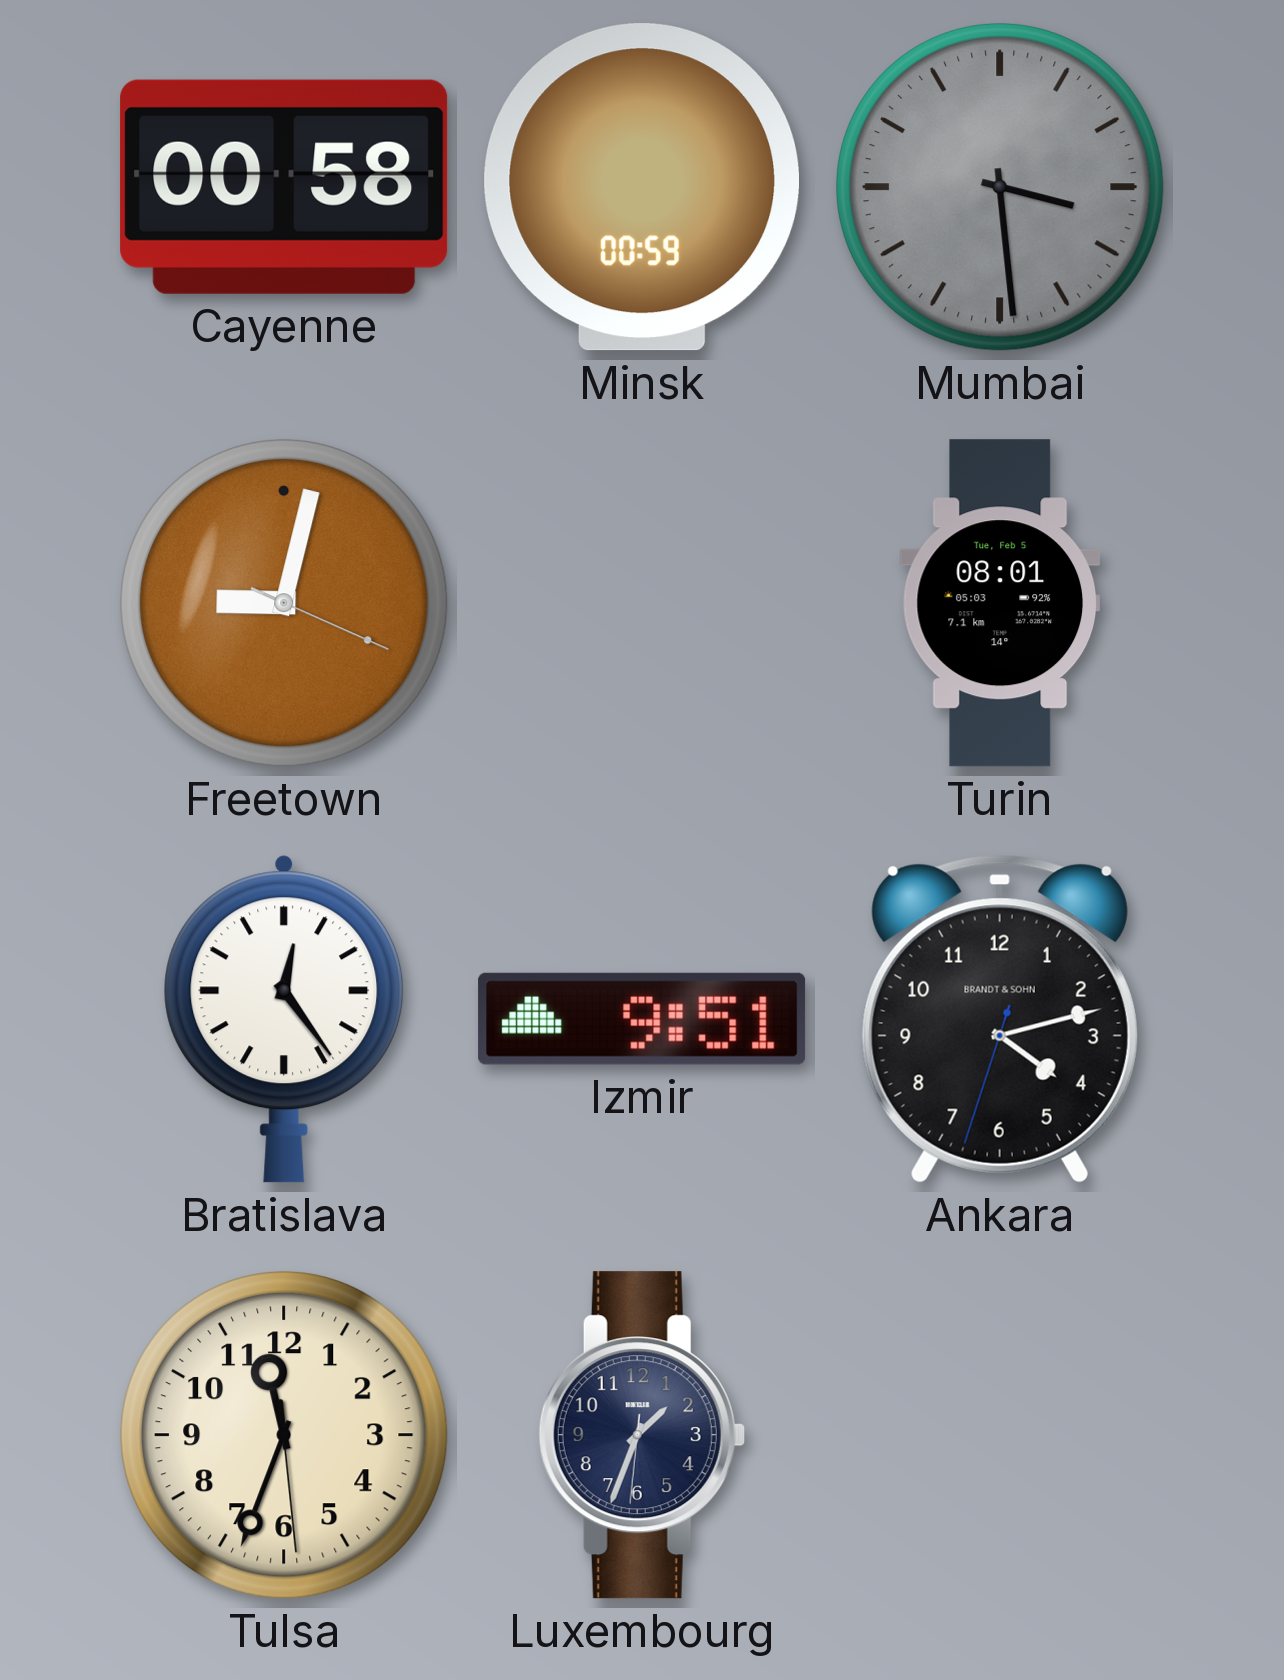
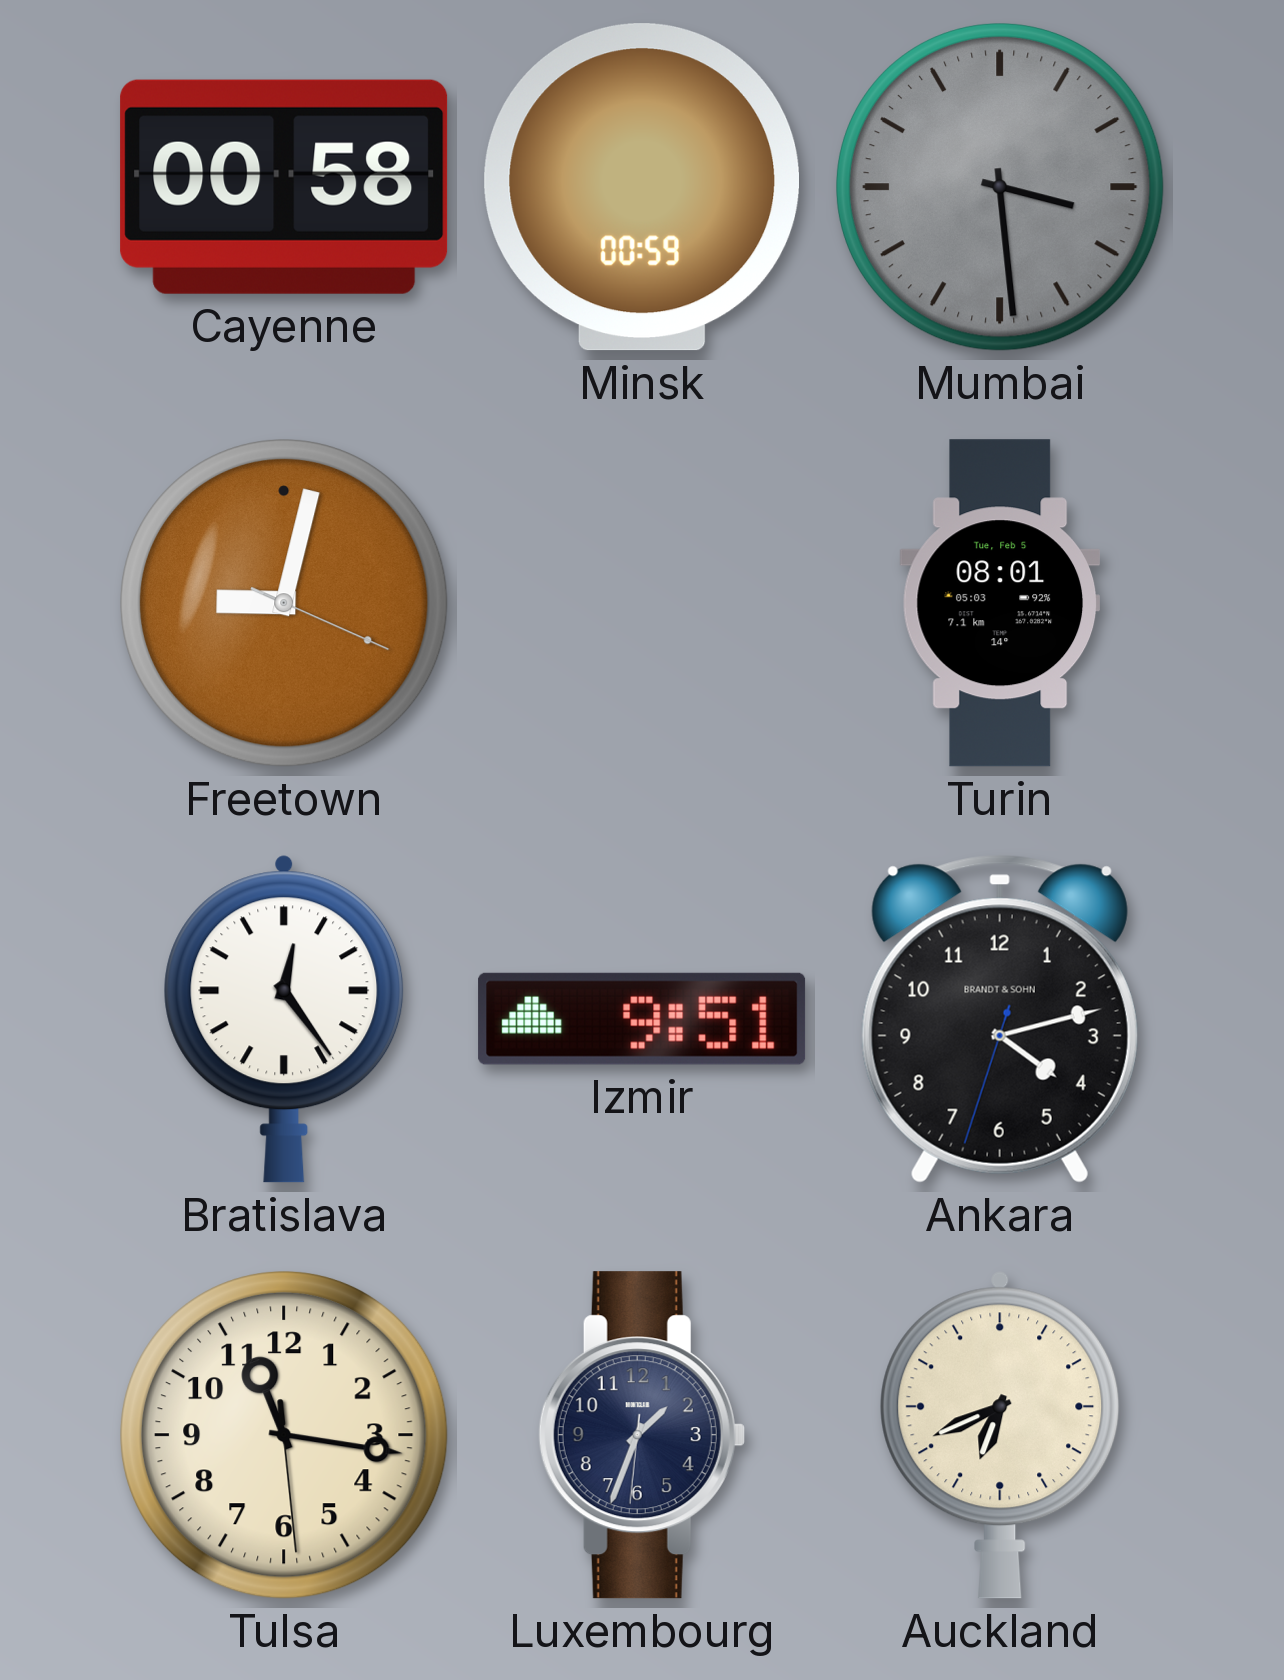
Tulsa: 11:33 -> 11:16
Auckland: none -> 6:41
